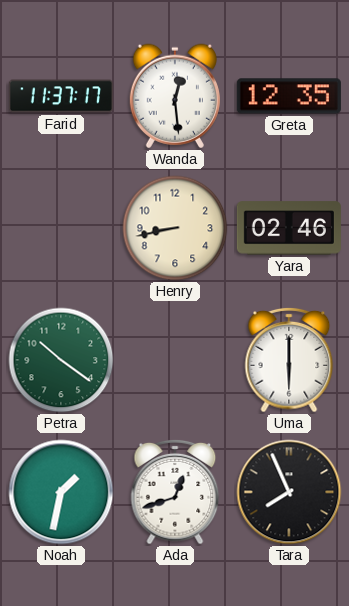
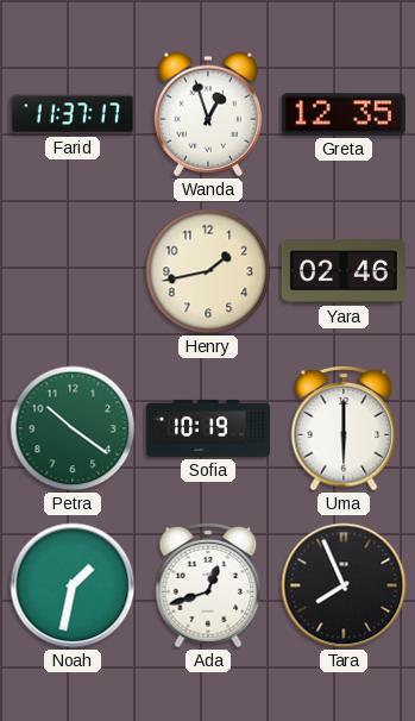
Wanda: 12:29 -> 12:57
Henry: 8:43 -> 1:43
Sofia: none -> 10:19
